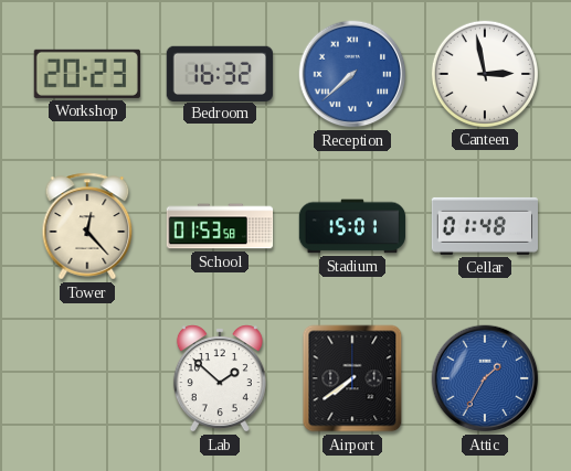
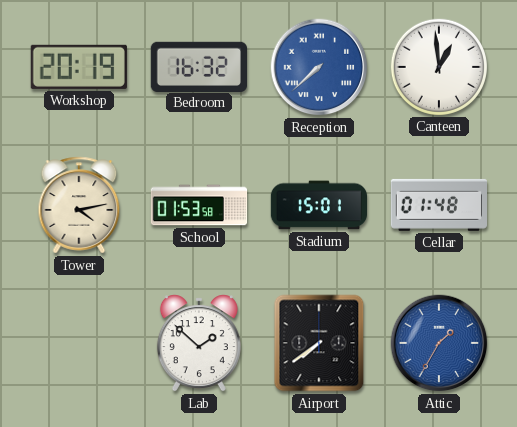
Workshop: 20:23 -> 20:19
Canteen: 2:58 -> 12:59
Tower: 12:23 -> 4:13
